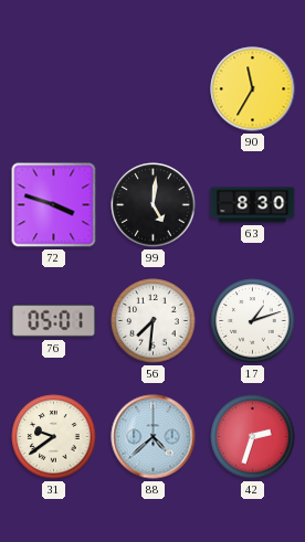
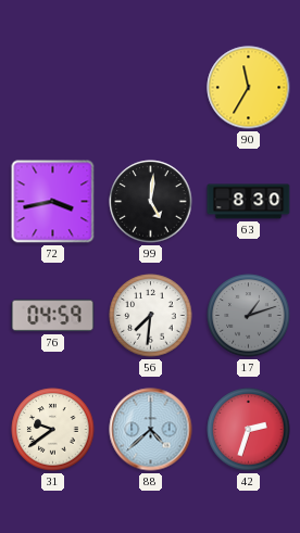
72: 3:48 -> 3:43
76: 05:01 -> 04:59
17 dial: white -> grey
